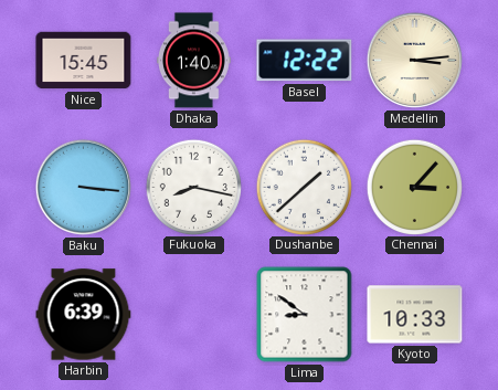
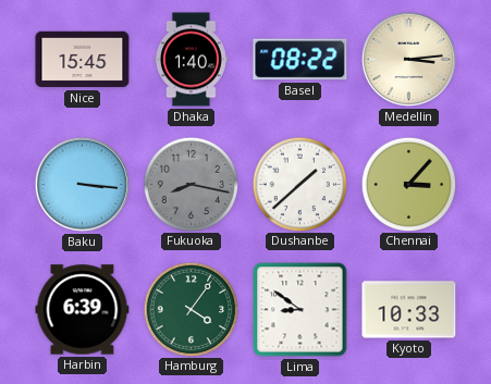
Basel: 12:22 -> 08:22
Fukuoka dial: white -> grey
Hamburg: none -> 4:06
